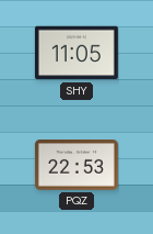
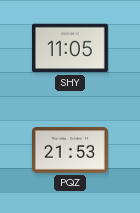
PQZ: 22:53 -> 21:53
